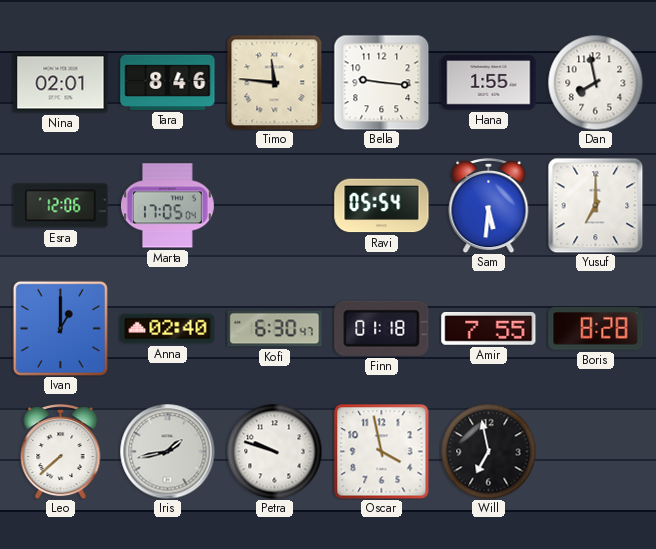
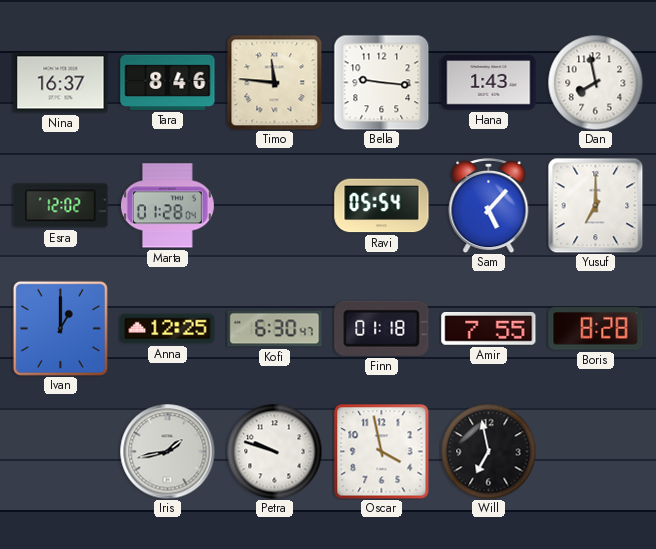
Nina: 02:01 -> 16:37
Hana: 1:55 -> 1:43
Esra: 12:06 -> 12:02
Marta: 17:05 -> 01:28
Sam: 5:31 -> 5:07
Anna: 02:40 -> 12:25
Leo: 7:38 -> none
